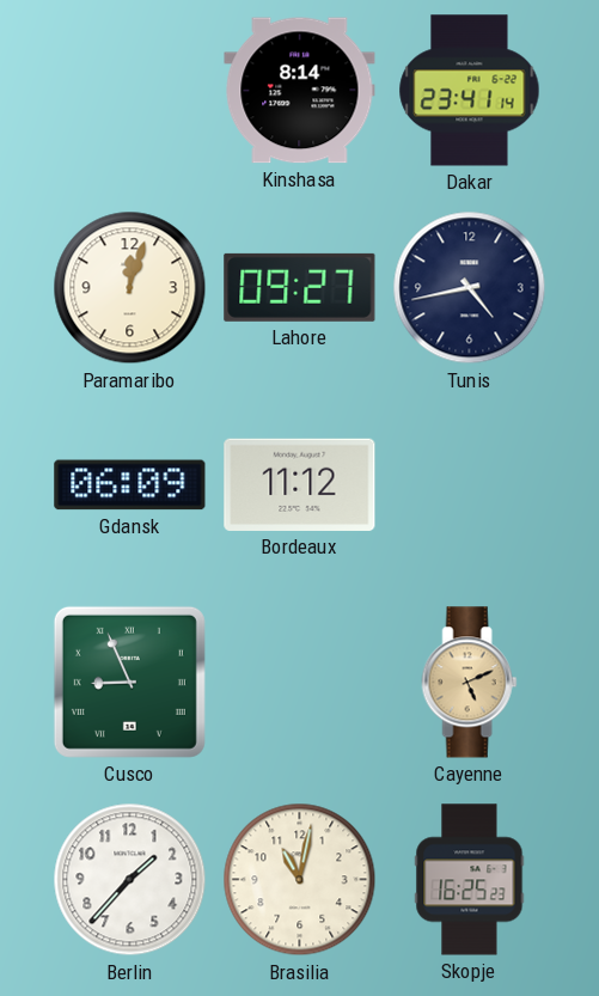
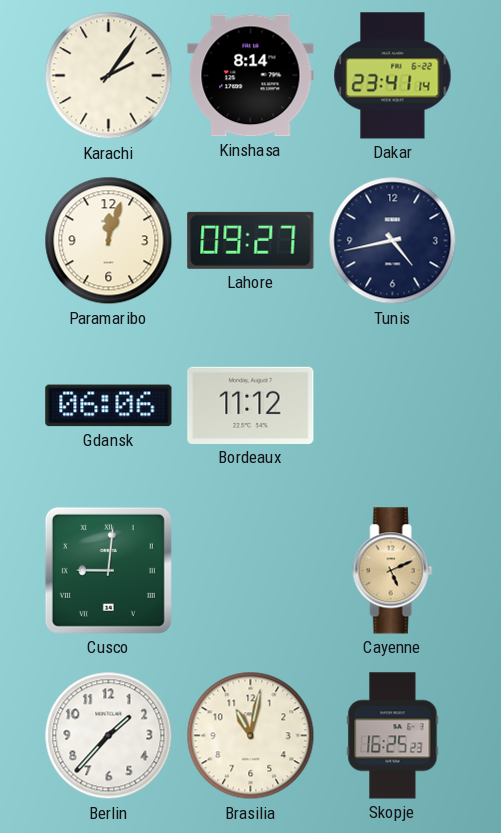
Karachi: none -> 2:06
Gdansk: 06:09 -> 06:06
Cusco: 8:56 -> 9:01
